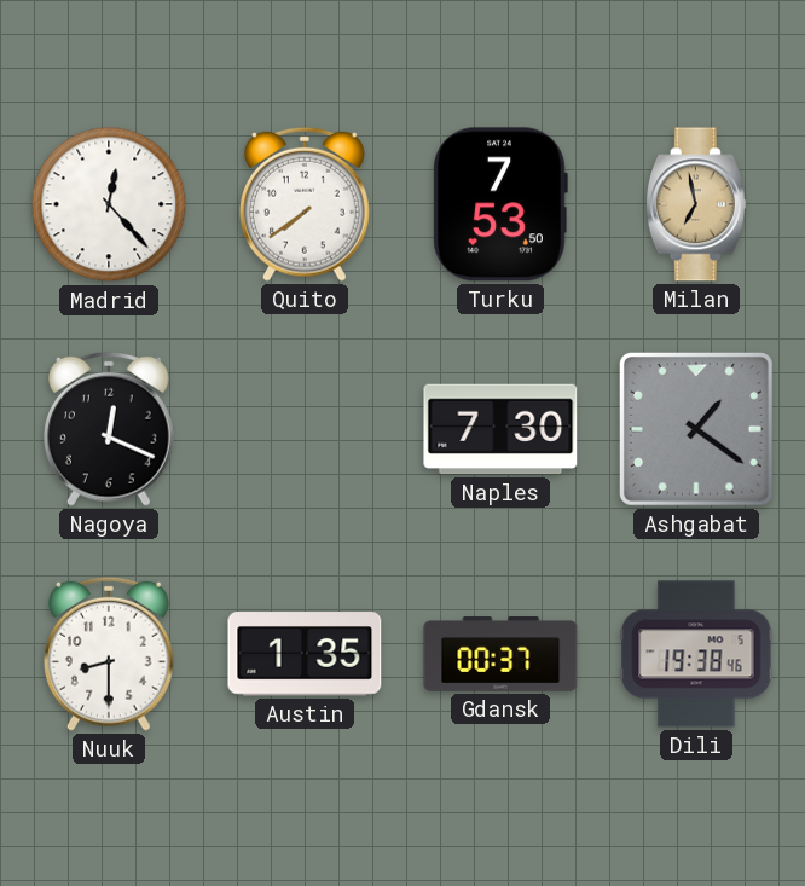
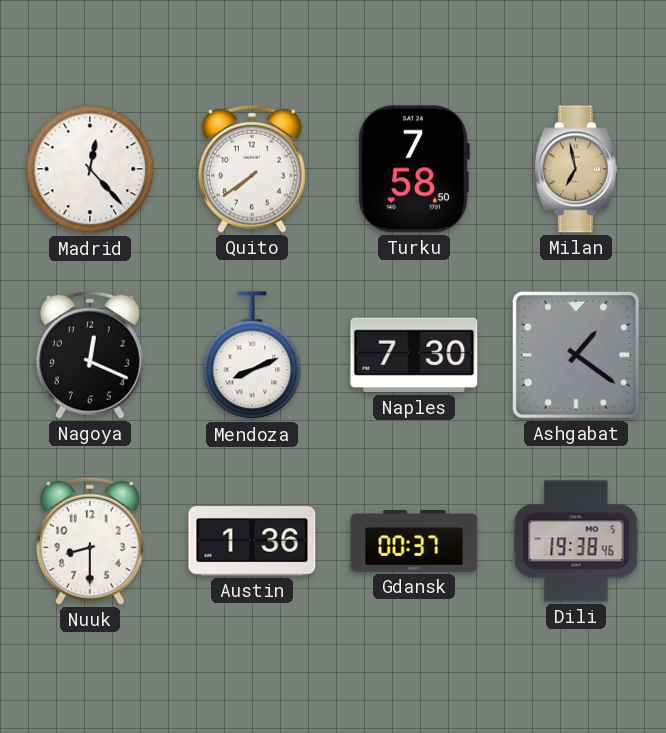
Turku: 7:53 -> 7:58
Mendoza: none -> 8:11
Austin: 1:35 -> 1:36
